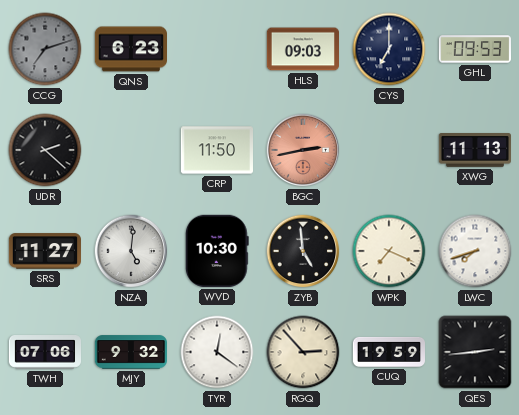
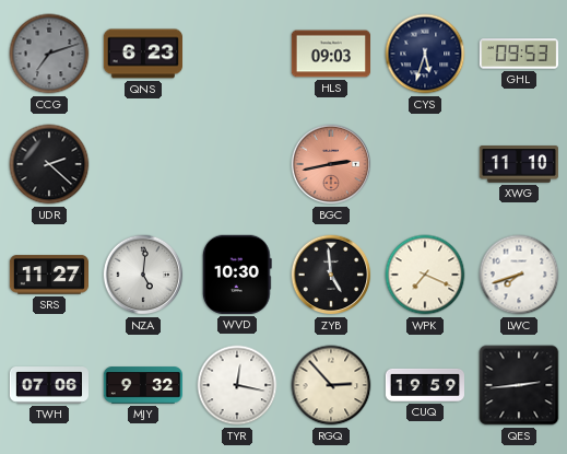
CYS: 7:00 -> 5:33
CRP: 11:50 -> none
XWG: 11:13 -> 11:10
TYR: 12:21 -> 12:17
